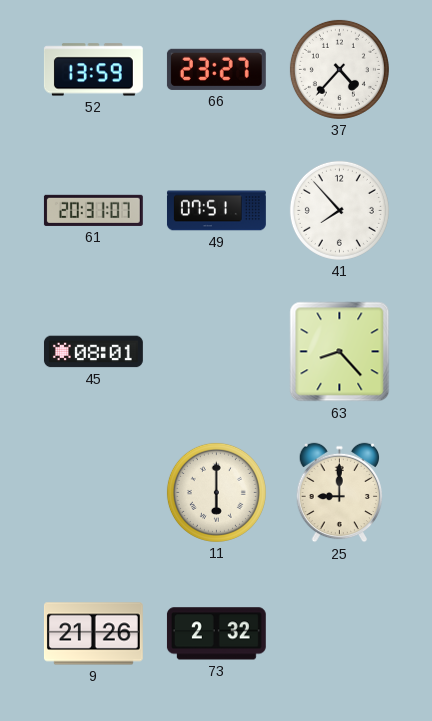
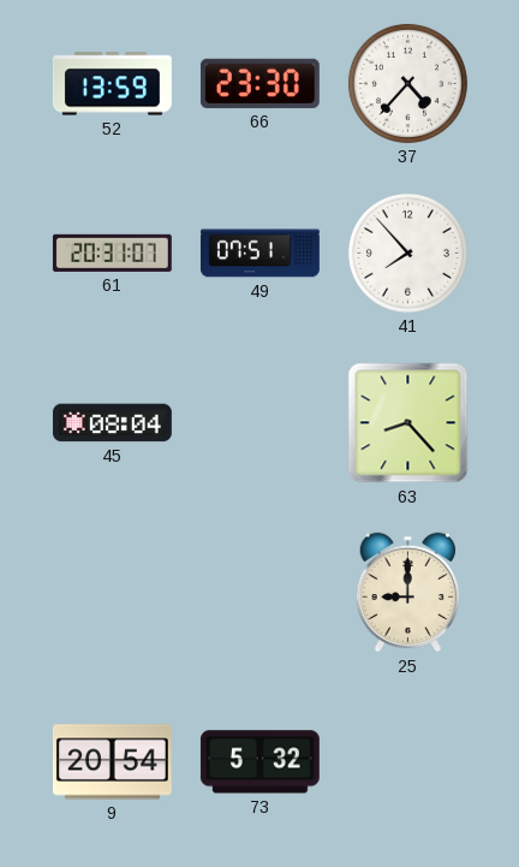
66: 23:27 -> 23:30
45: 08:01 -> 08:04
11: 6:00 -> none
9: 21:26 -> 20:54
73: 2:32 -> 5:32
